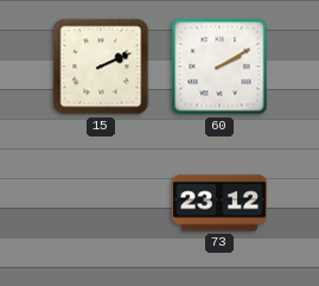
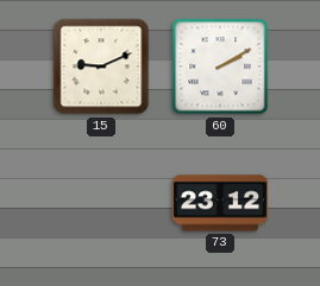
15: 2:11 -> 9:11
